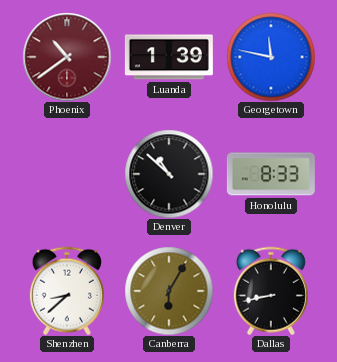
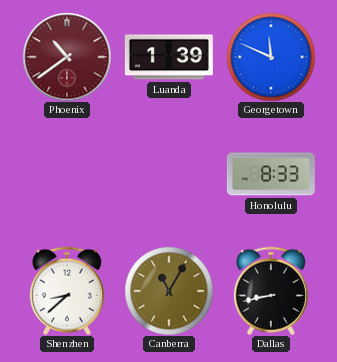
Georgetown: 11:47 -> 11:49
Denver: 10:52 -> none
Canberra: 6:05 -> 11:05
